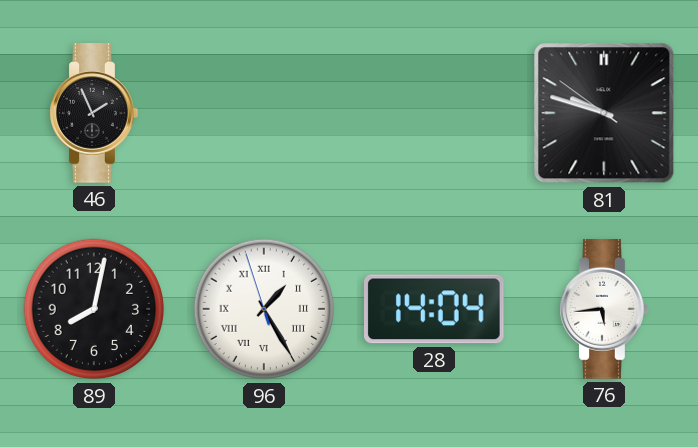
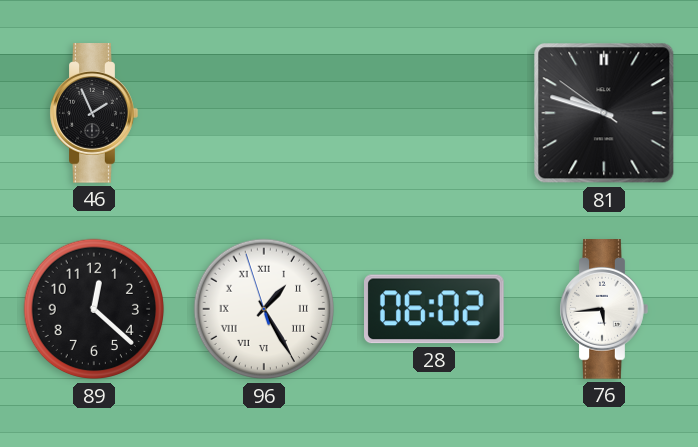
89: 8:02 -> 12:22
28: 14:04 -> 06:02
